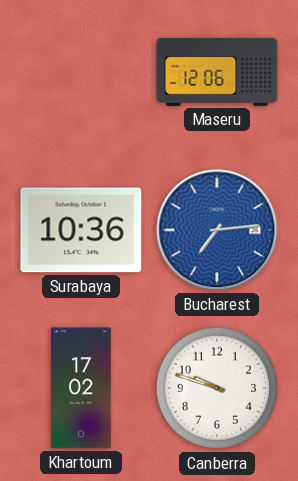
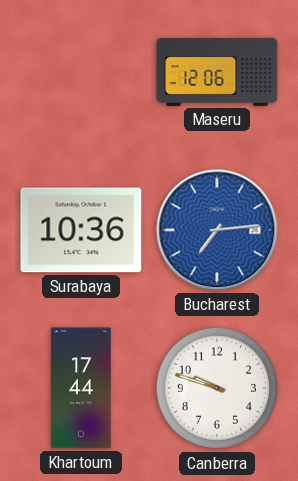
Khartoum: 17:02 -> 17:44
